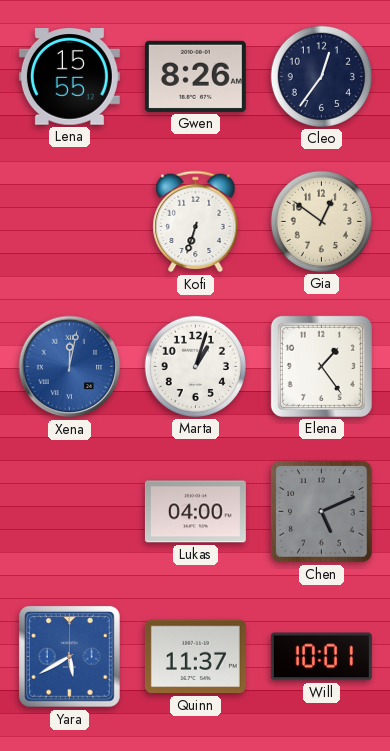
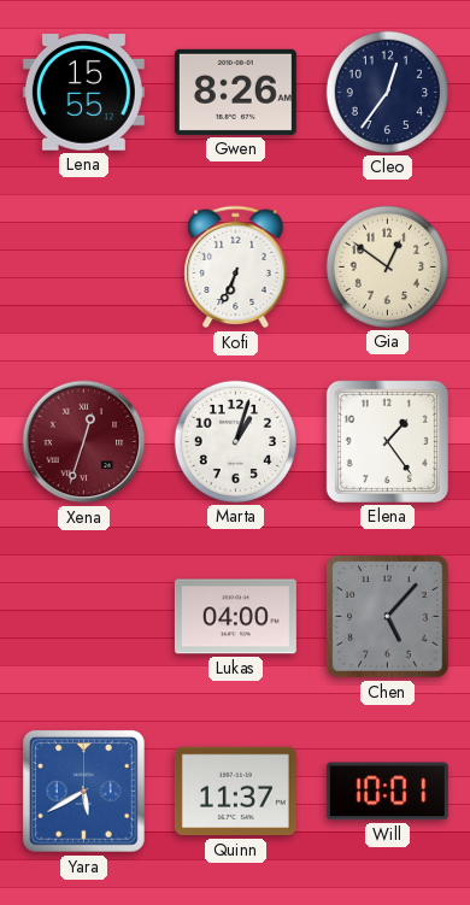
Kofi: 6:33 -> 6:34
Xena: 12:02 -> 12:33
Xena dial: blue -> burgundy
Chen: 5:11 -> 5:07
